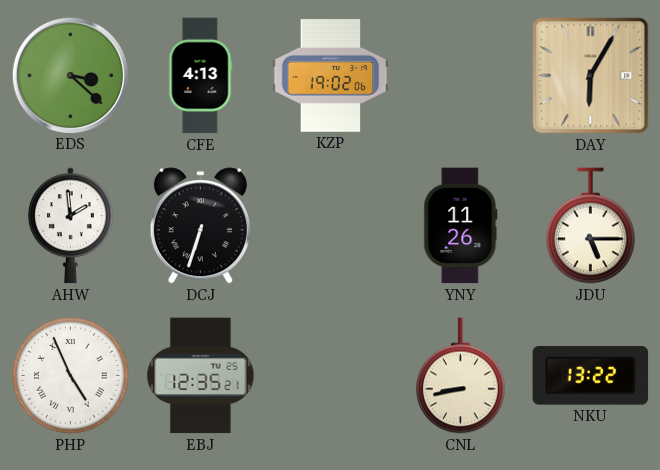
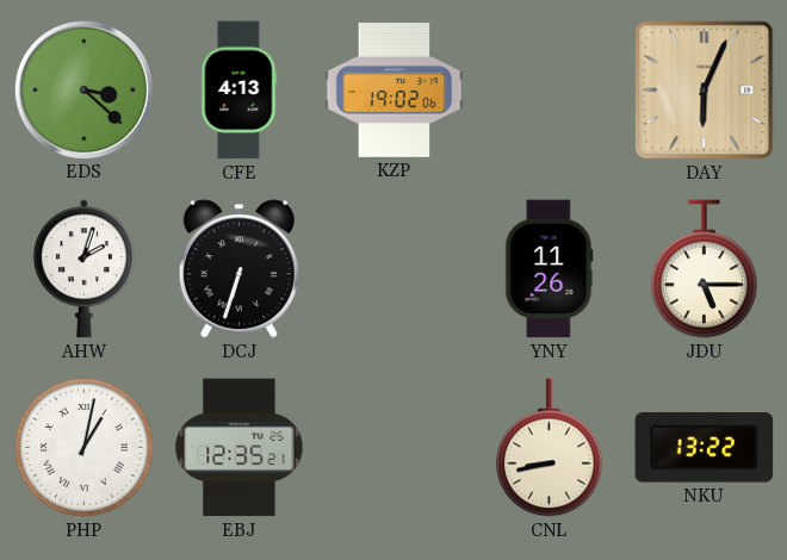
DAY: 6:05 -> 6:04
AHW: 1:59 -> 2:03
PHP: 4:56 -> 1:02
